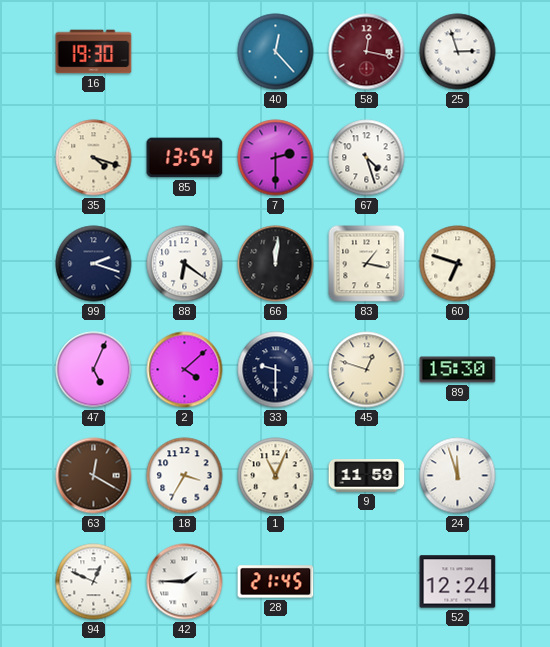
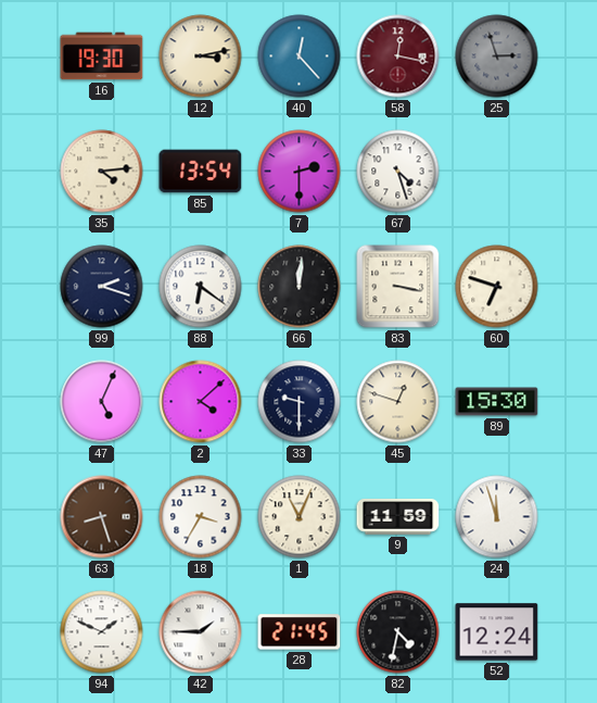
12: none -> 3:13
25 dial: white -> grey
35: 4:18 -> 4:14
83: 1:17 -> 3:17
63: 12:20 -> 8:27
94: 12:49 -> 1:49
82: none -> 4:32
